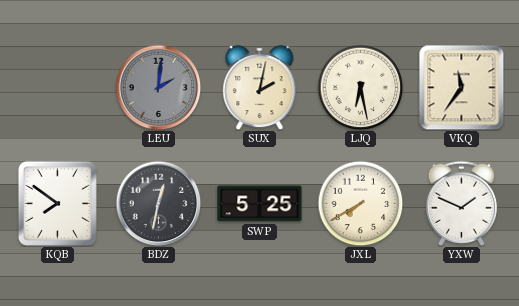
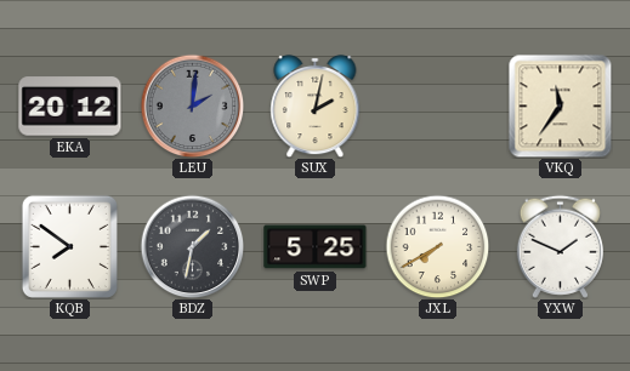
EKA: none -> 20:12
LJQ: 6:28 -> none
BDZ: 12:32 -> 1:32
